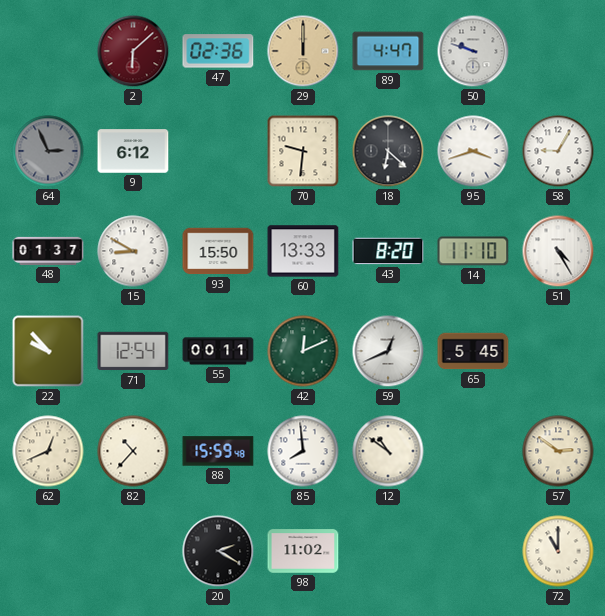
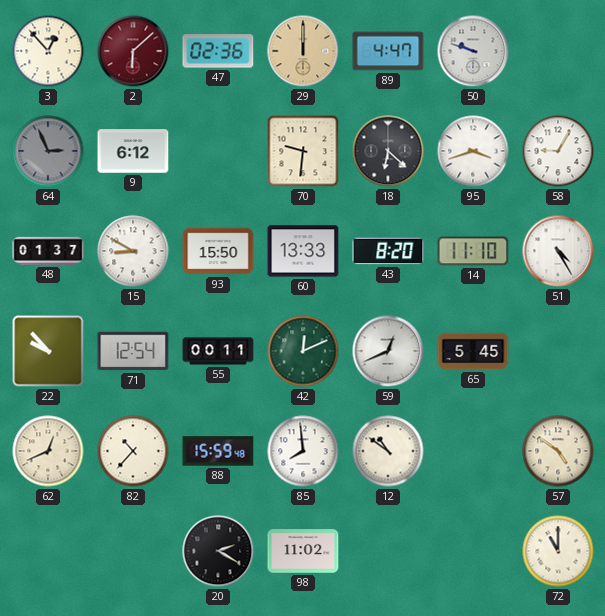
3: none -> 12:53
57: 2:51 -> 4:51
